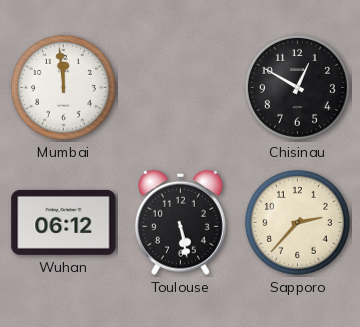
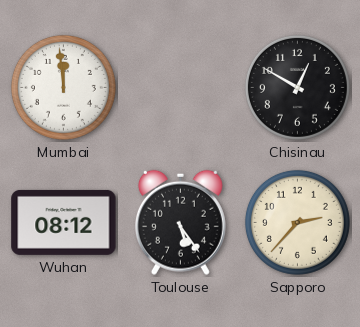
Wuhan: 06:12 -> 08:12
Toulouse: 5:28 -> 5:24
